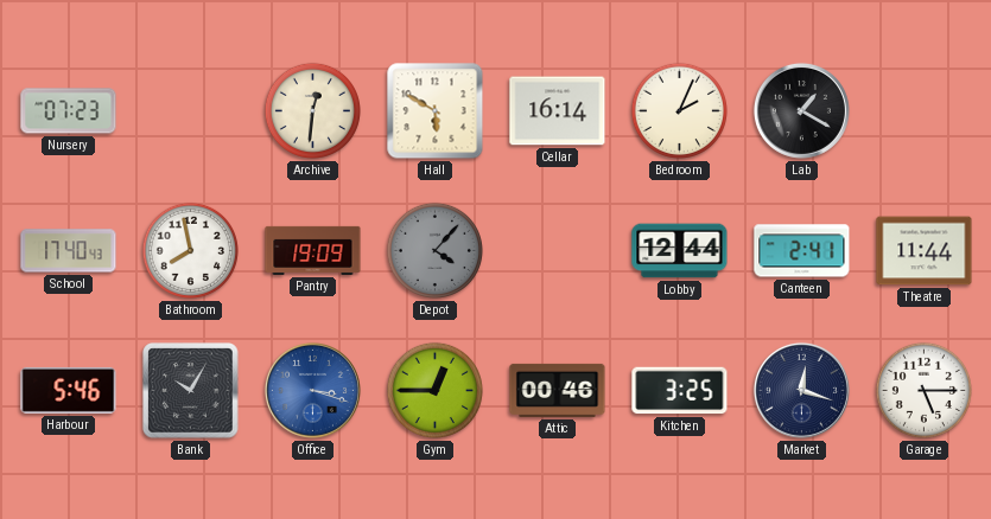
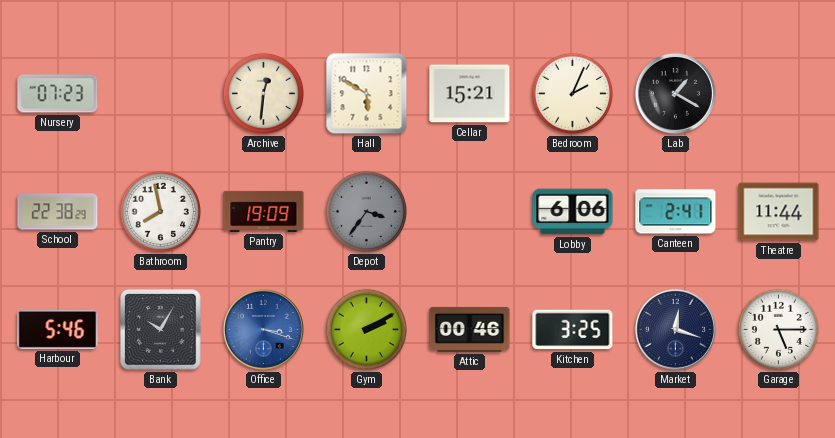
Cellar: 16:14 -> 15:21
School: 17:40 -> 22:38
Depot: 4:07 -> 3:36
Lobby: 12:44 -> 6:06
Gym: 12:45 -> 2:10
